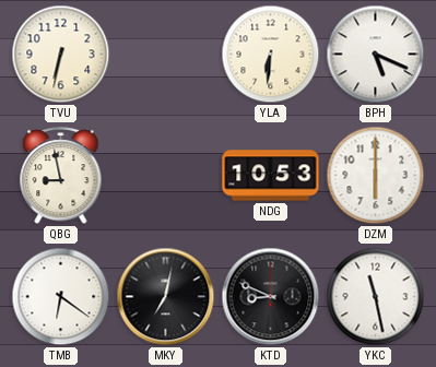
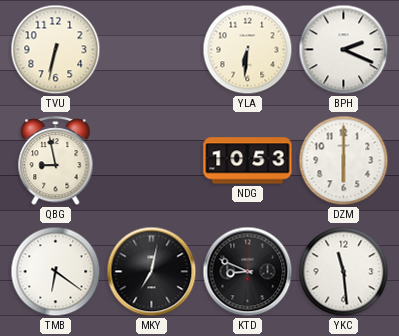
BPH: 5:19 -> 2:19
YKC: 11:28 -> 11:29
